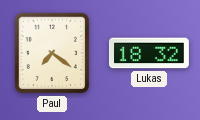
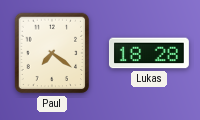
Lukas: 18:32 -> 18:28
